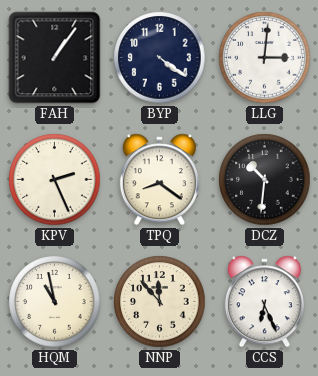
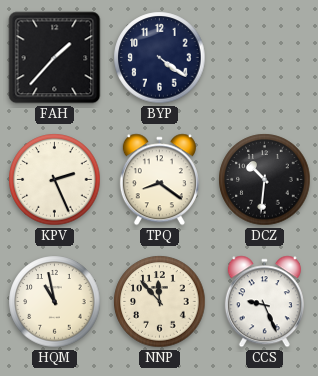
FAH: 1:06 -> 1:37
LLG: 3:01 -> none
CCS: 6:26 -> 9:26
